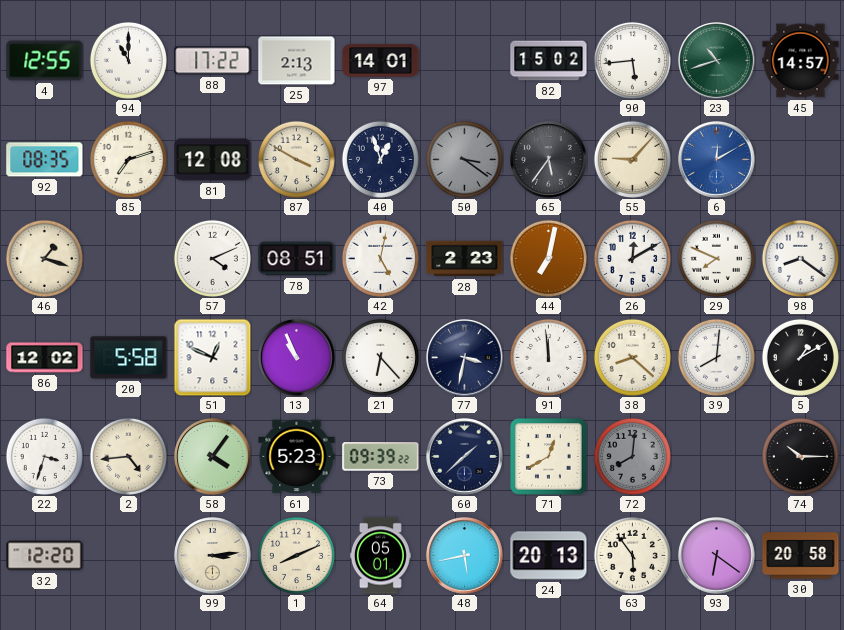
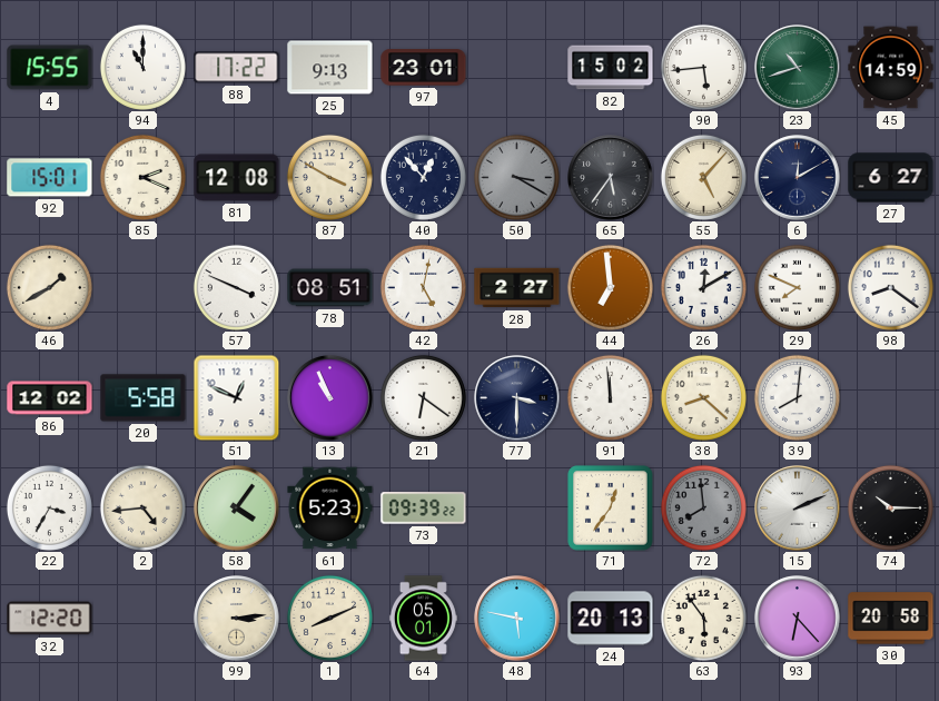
4: 12:55 -> 15:55
25: 2:13 -> 9:13
97: 14:01 -> 23:01
45: 14:57 -> 14:59
92: 08:35 -> 15:01
85: 7:12 -> 2:19
40: 12:57 -> 12:53
50: 3:21 -> 3:20
55: 9:07 -> 5:07
6 dial: blue -> navy
27: none -> 6:27
46: 1:18 -> 1:40
57: 4:11 -> 3:49
28: 2:23 -> 2:27
44: 7:02 -> 6:59
21: 6:23 -> 6:21
77: 3:32 -> 3:30
5: 1:10 -> none
22: 3:33 -> 3:35
60: 1:38 -> none
71: 12:40 -> 12:36
72: 8:01 -> 7:59
15: none -> 2:11
48: 5:43 -> 5:47
93: 6:21 -> 6:23
